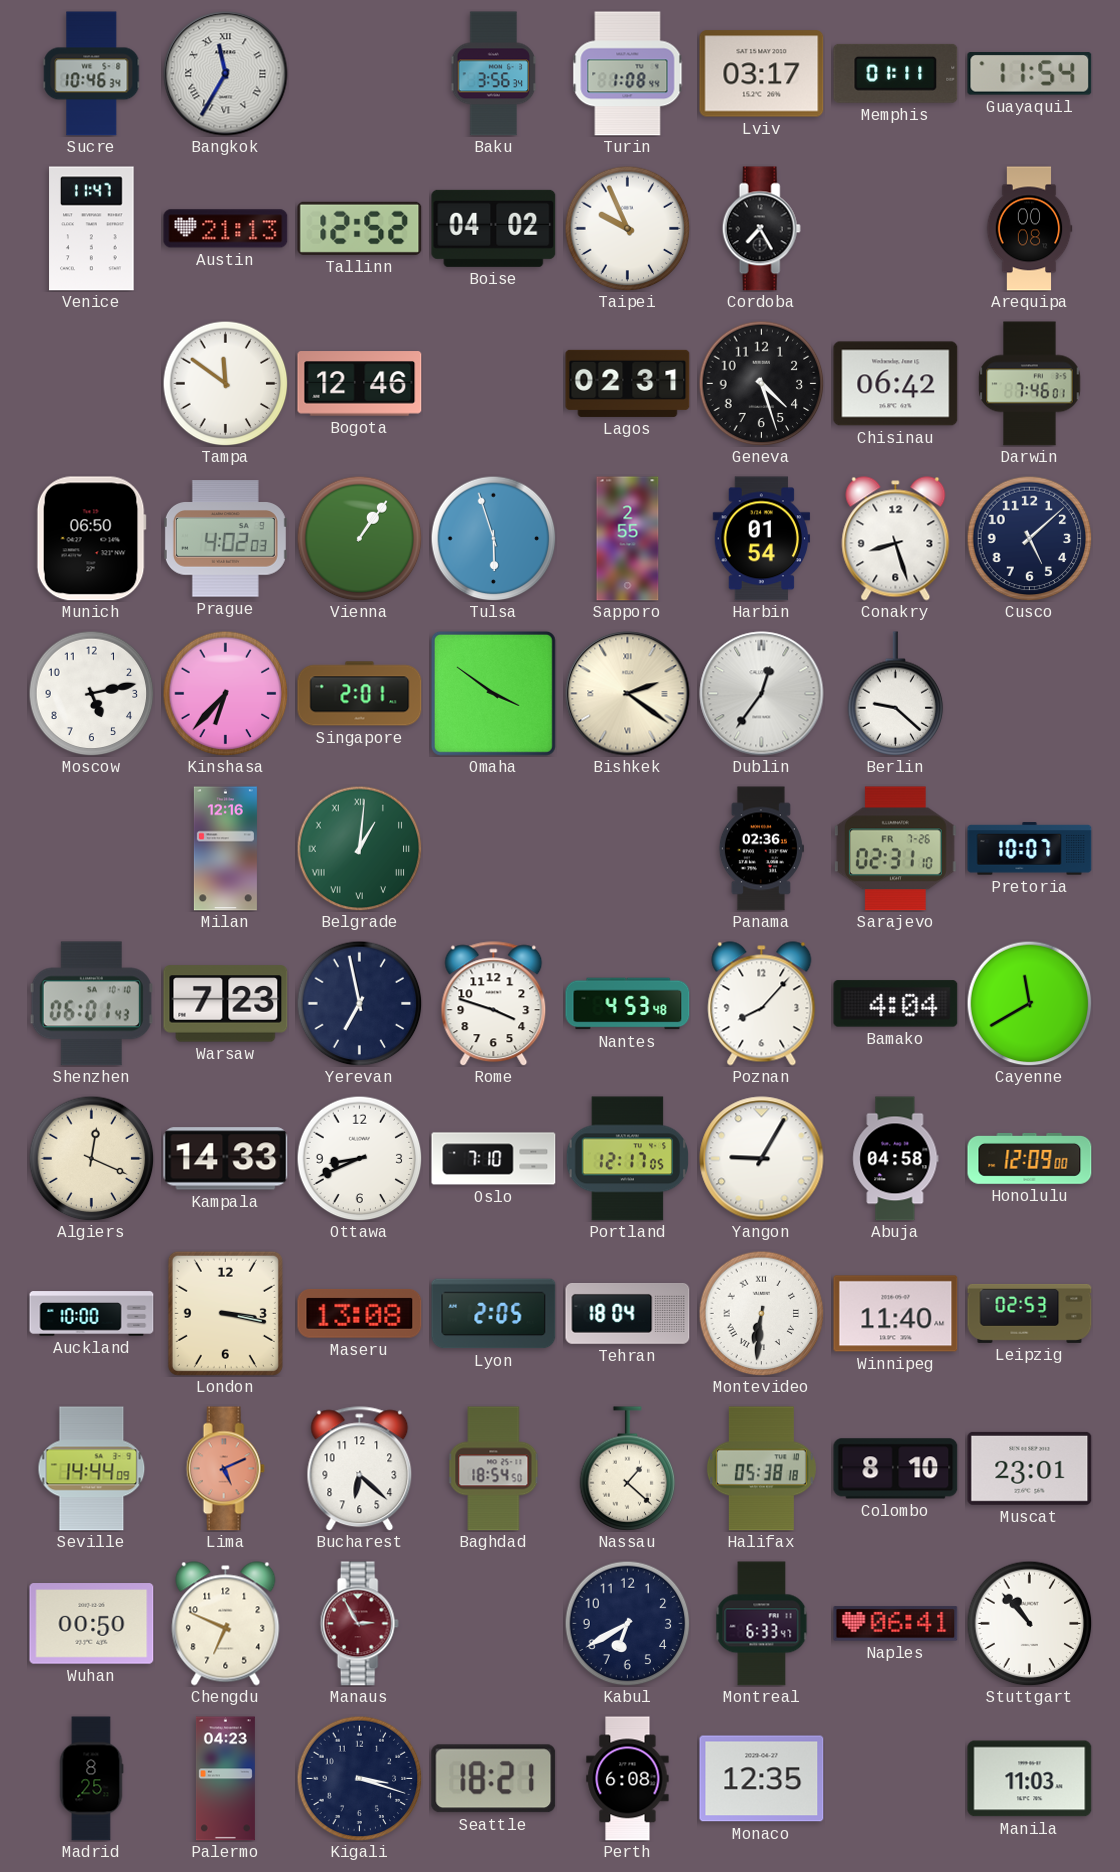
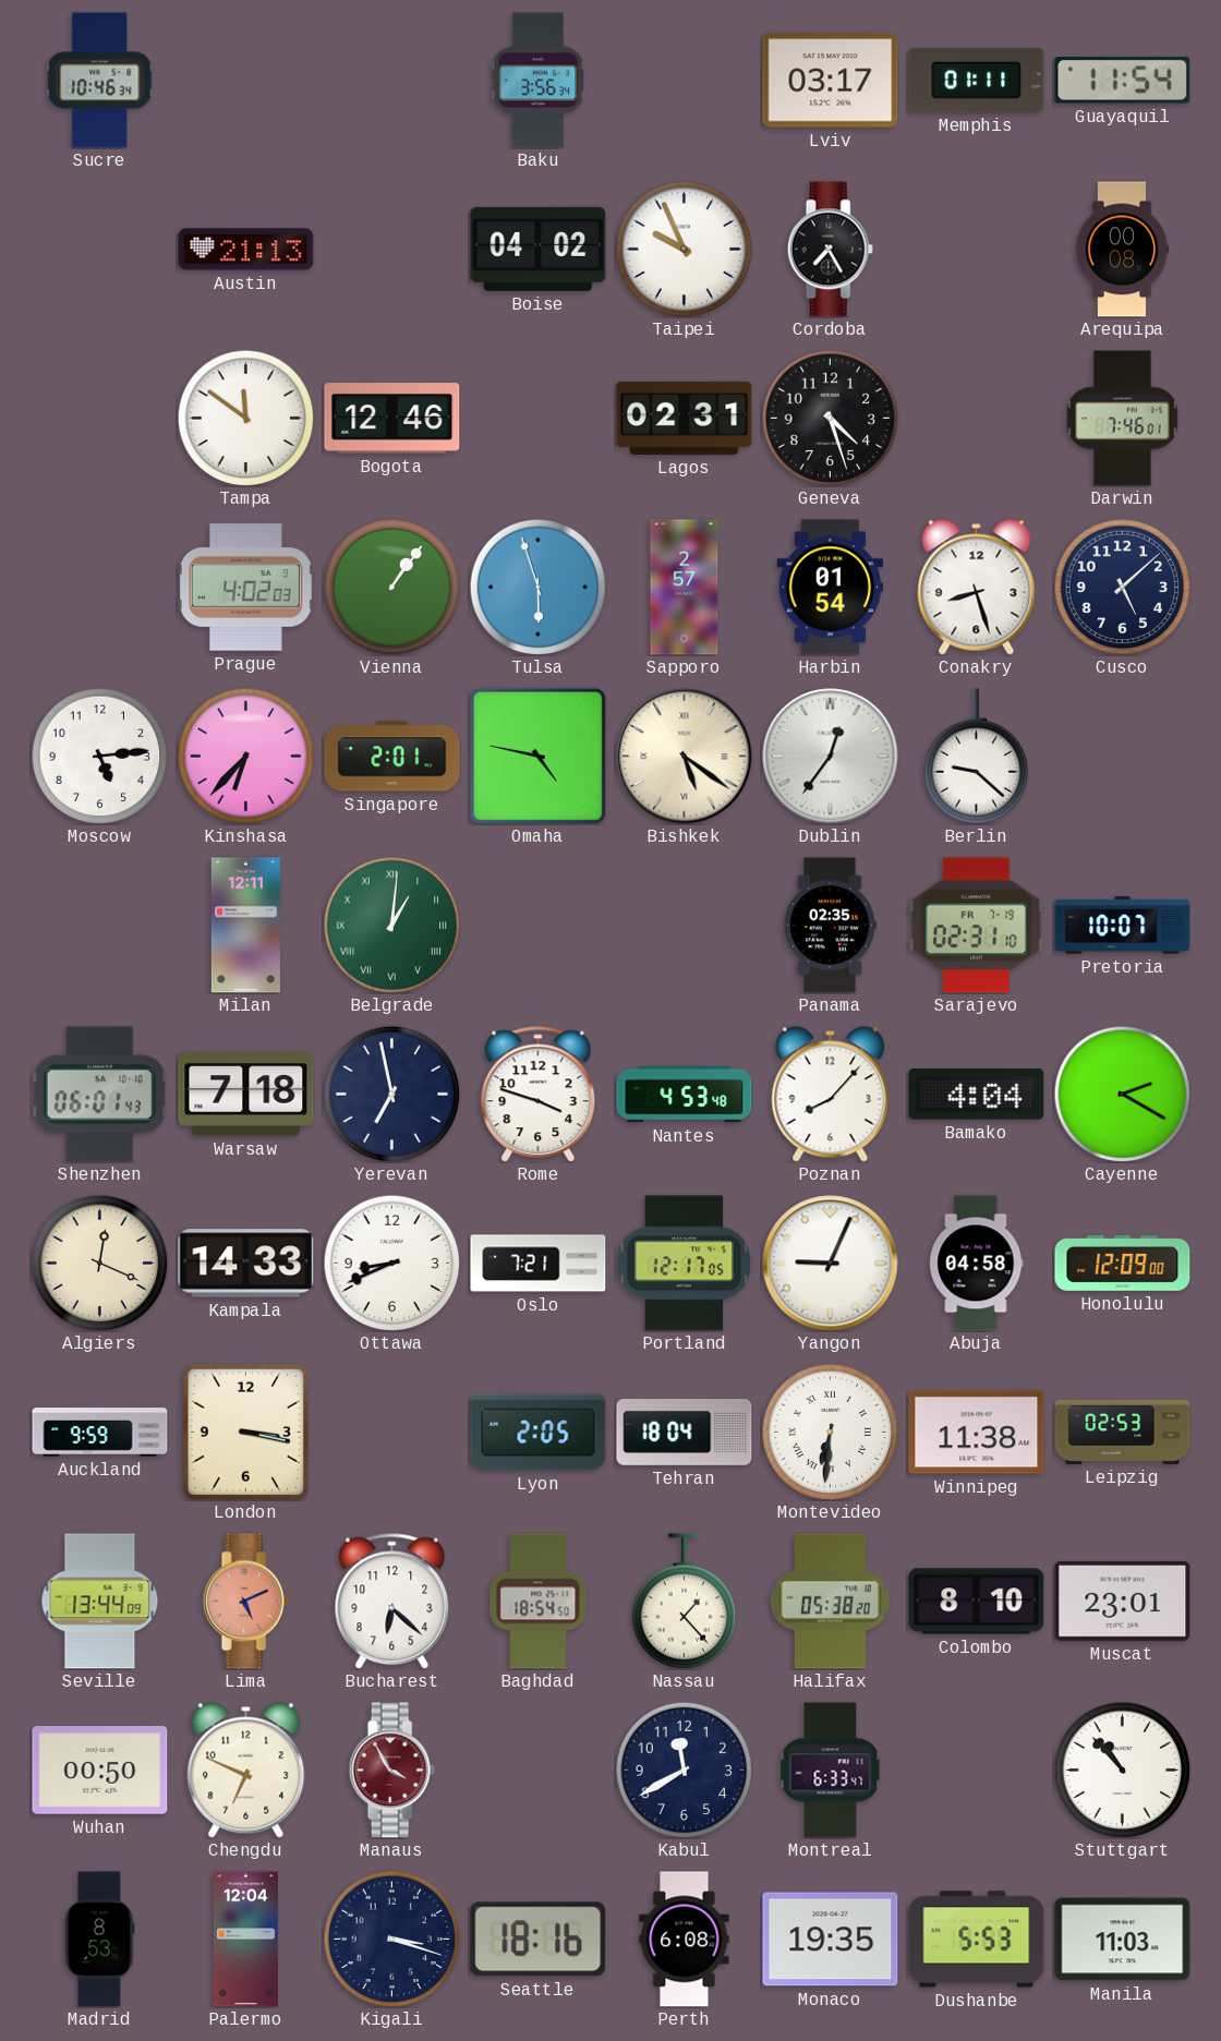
Bangkok: 11:35 -> none
Turin: 1:08 -> none
Venice: 11:47 -> none
Tallinn: 12:52 -> none
Chisinau: 06:42 -> none
Munich: 06:50 -> none
Sapporo: 2:55 -> 2:57
Moscow: 5:13 -> 5:14
Omaha: 3:51 -> 4:47
Bishkek: 2:21 -> 5:21
Milan: 12:16 -> 12:11
Panama: 02:36 -> 02:35
Sarajevo date: FR 7-26 -> FR 7-19
Warsaw: 7:23 -> 7:18
Cayenne: 11:40 -> 2:20
Oslo: 7:10 -> 7:21
Yangon: 9:05 -> 9:04
Auckland: 10:00 -> 9:59
Maseru: 13:08 -> none
Winnipeg: 11:40 -> 11:38
Seville: 14:44 -> 13:44
Nassau: 1:22 -> 1:23
Halifax: 05:38:18 -> 05:38:20
Manaus: 2:55 -> 3:55
Kabul: 6:40 -> 11:40
Naples: 06:41 -> none
Madrid: 8:25 -> 8:53
Palermo: 04:23 -> 12:04
Seattle: 18:21 -> 18:16
Monaco: 12:35 -> 19:35
Dushanbe: none -> 5:53
